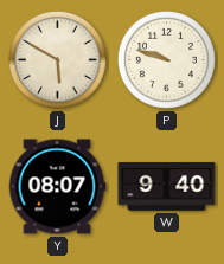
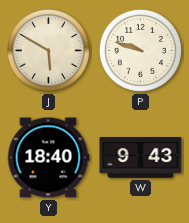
Y: 08:07 -> 18:40
W: 9:40 -> 9:43
